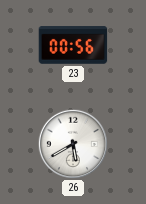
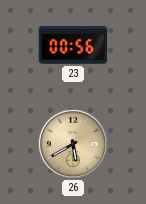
26 dial: white -> champagne
